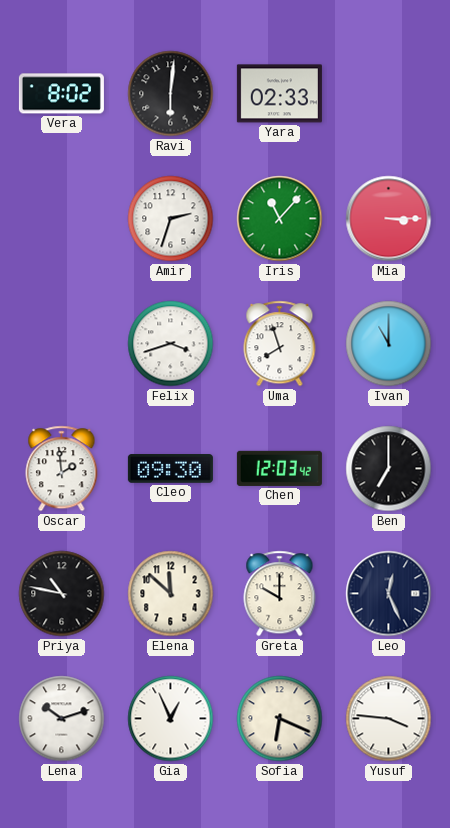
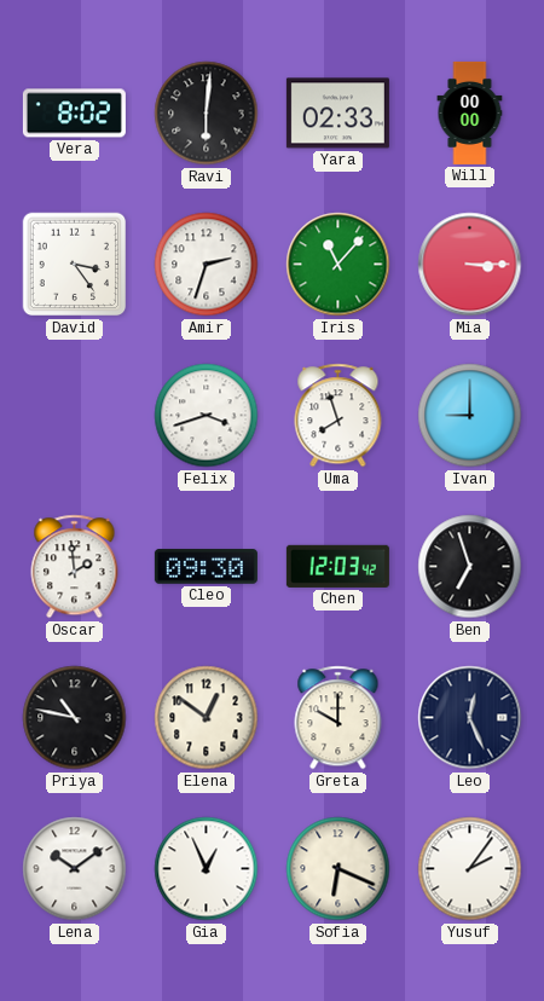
Will: none -> 00:00
David: none -> 3:24
Ivan: 11:00 -> 9:00
Ben: 7:00 -> 6:57
Elena: 11:52 -> 12:51
Lena: 10:12 -> 10:09
Yusuf: 3:46 -> 2:06
